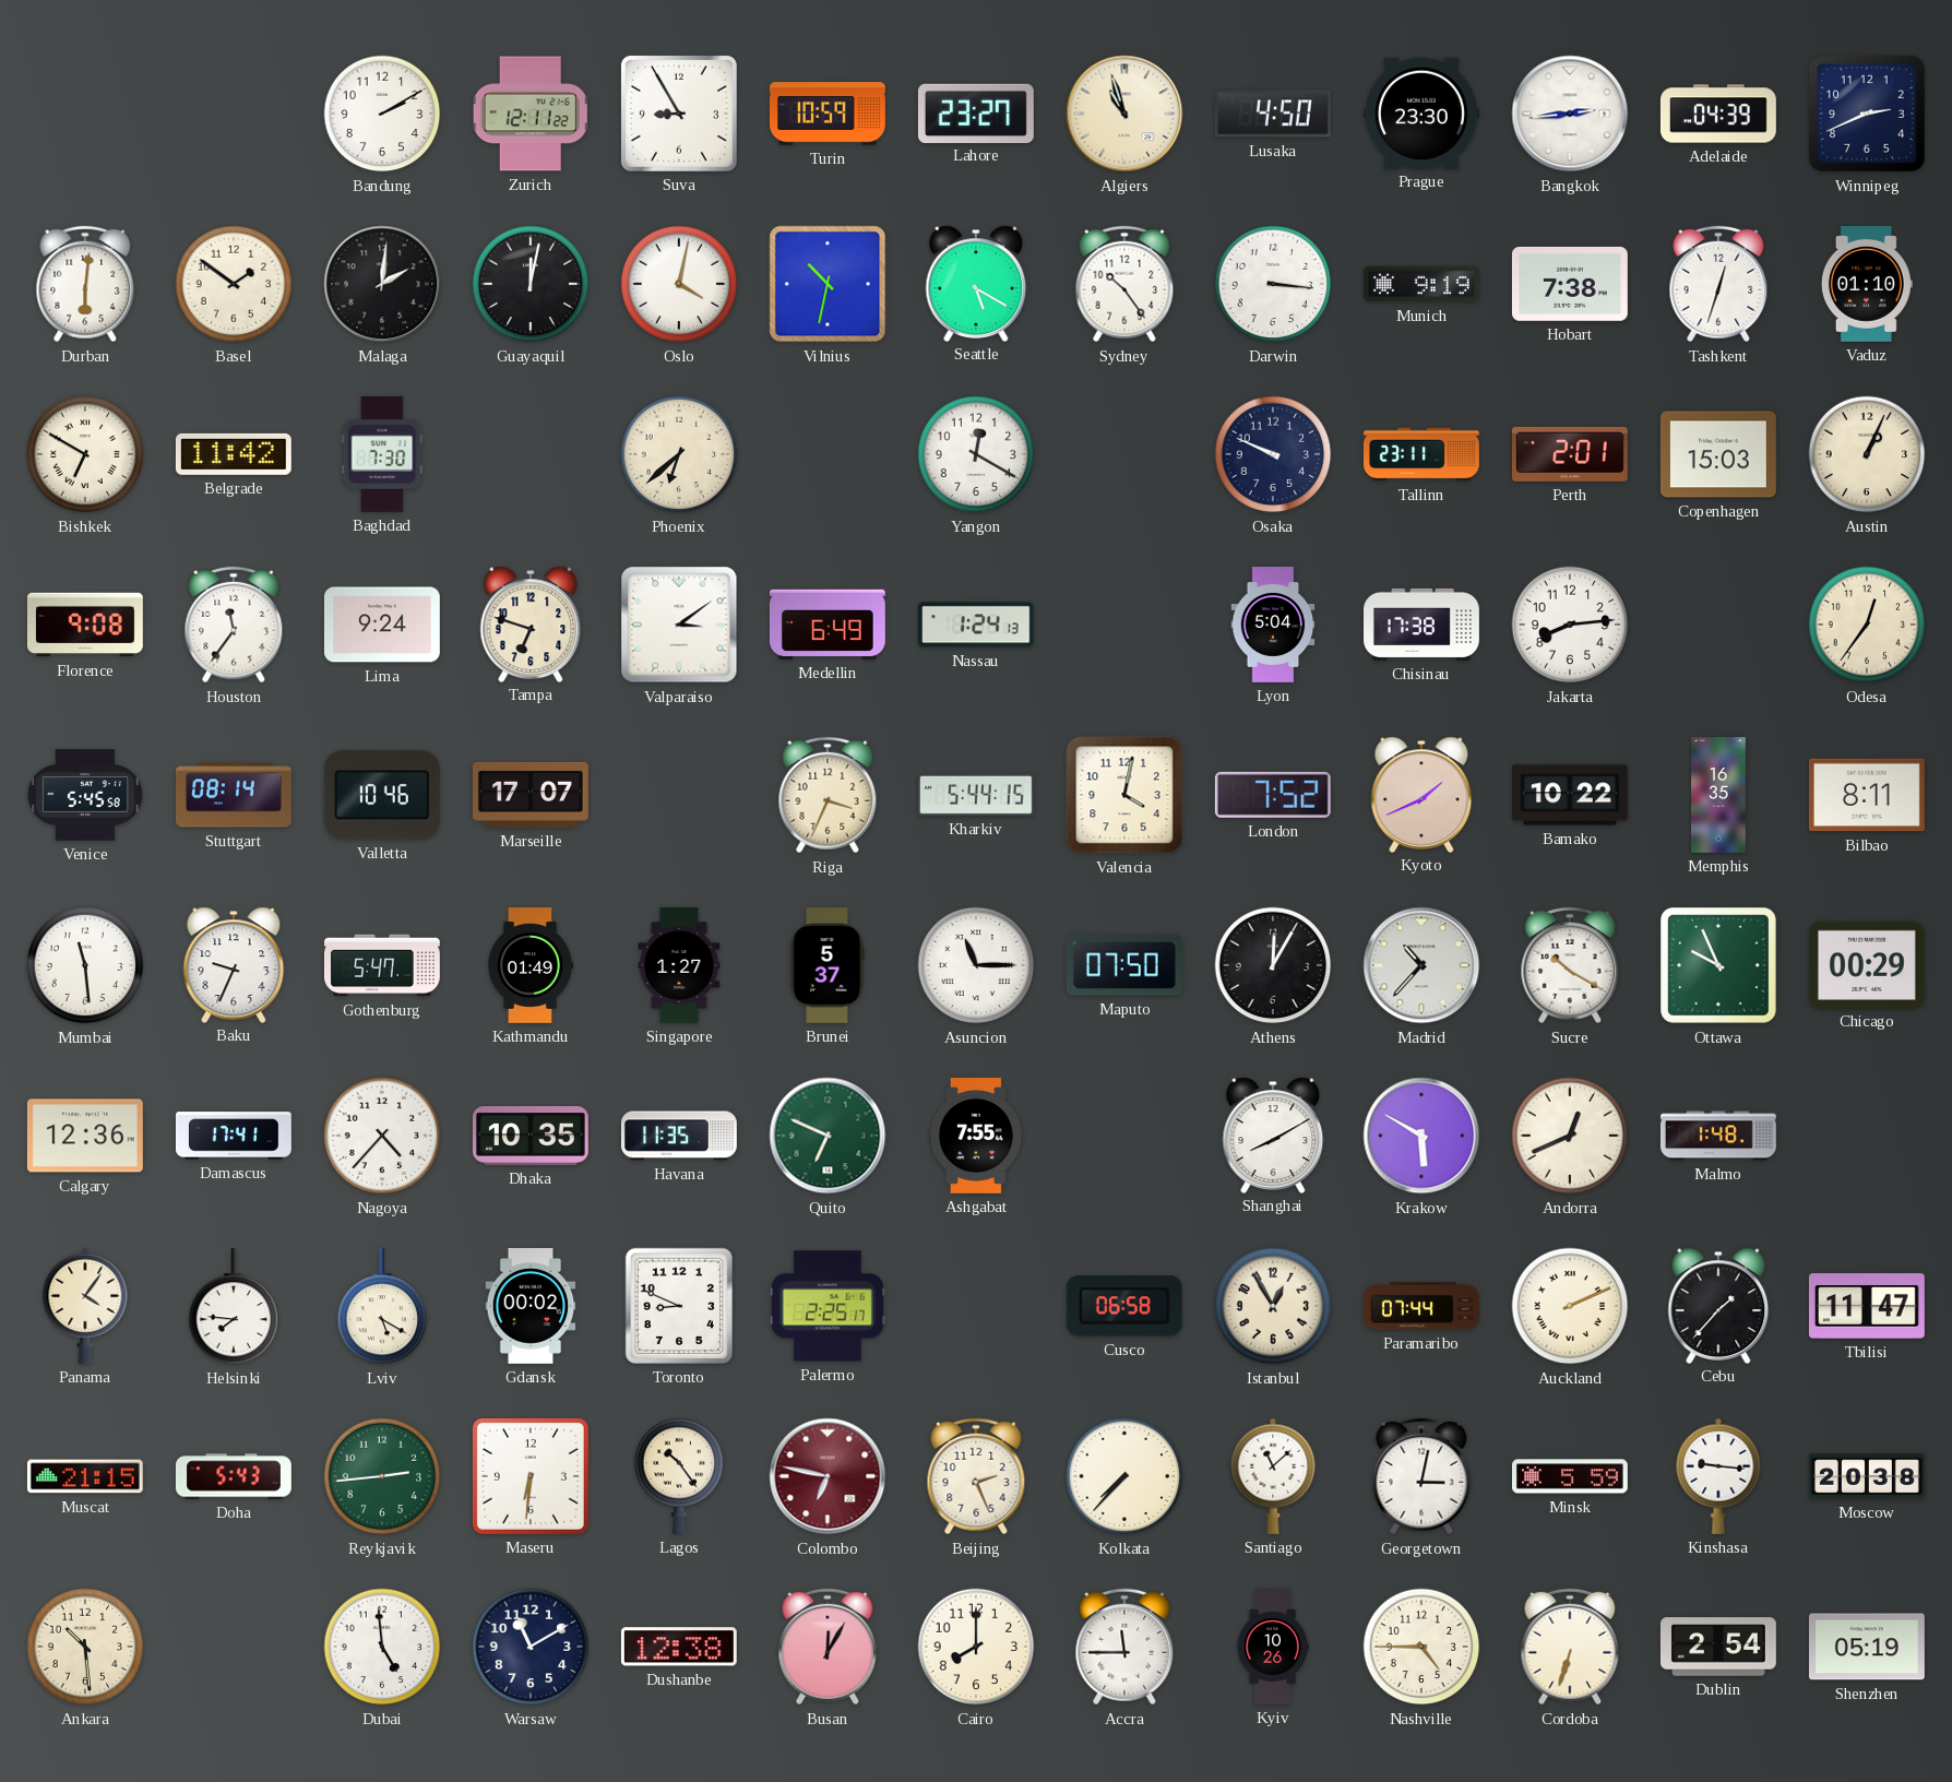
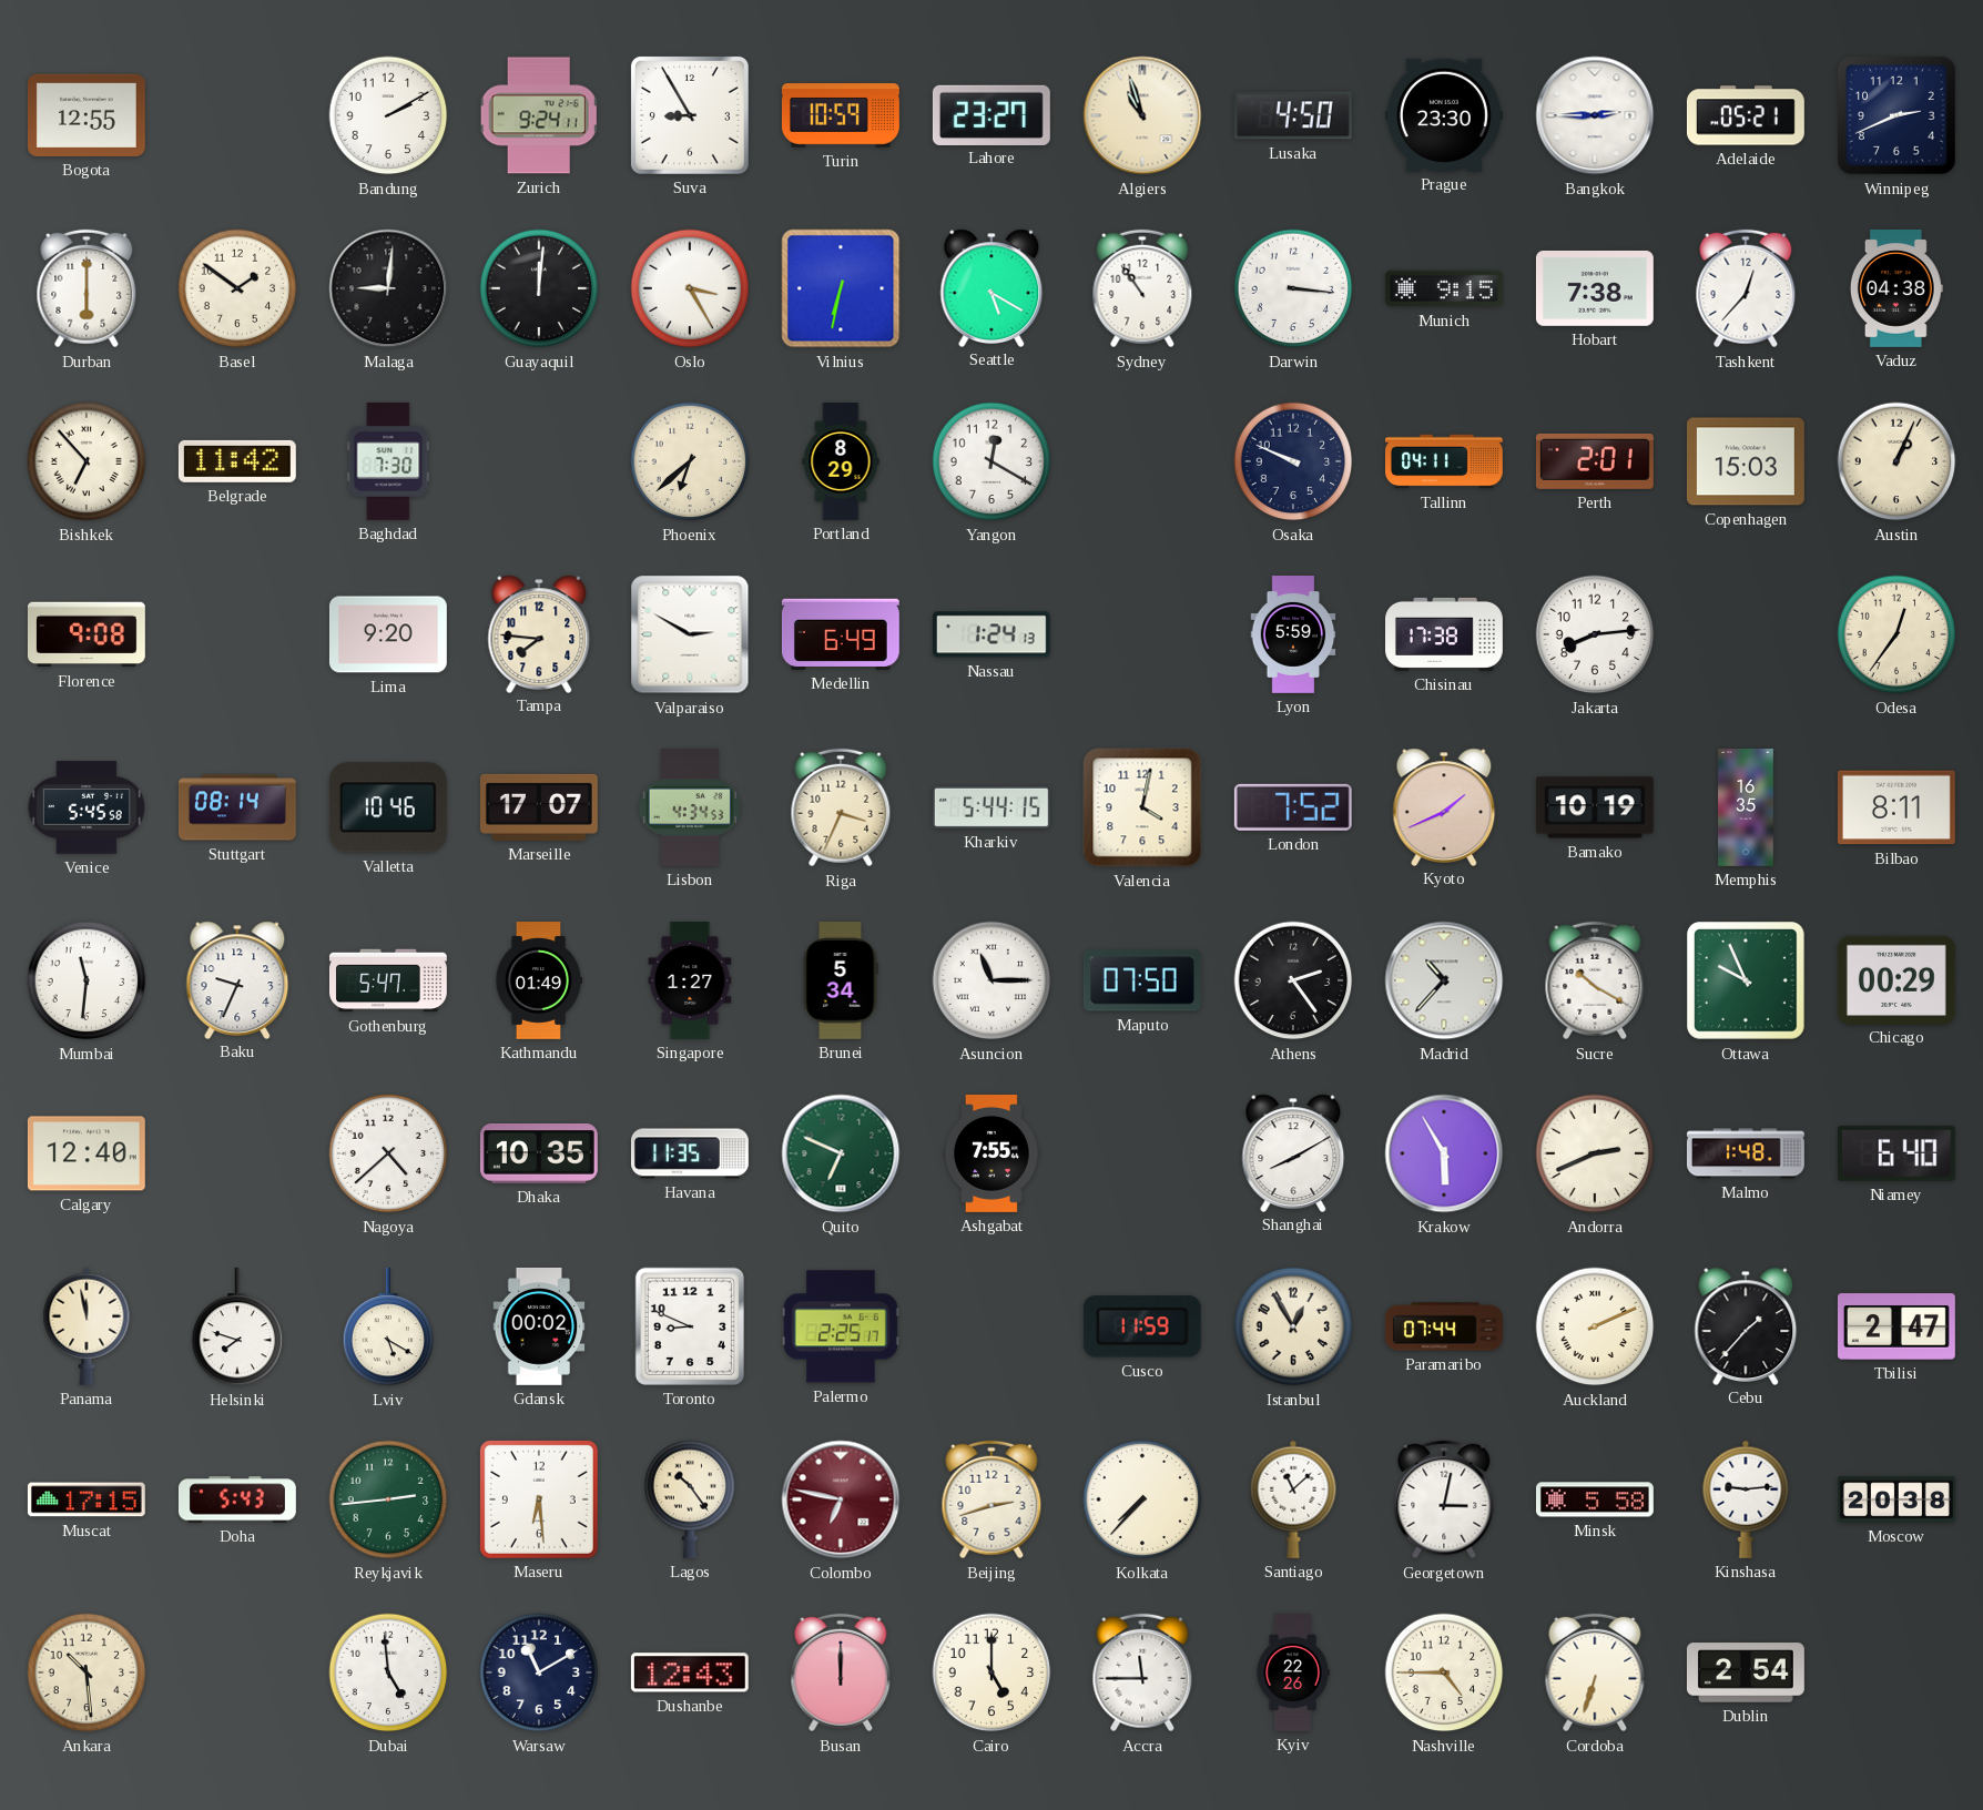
Bogota: none -> 12:55
Zurich: 12:11 -> 9:24
Bangkok: 2:44 -> 2:45
Adelaide: 04:39 -> 05:21
Durban: 6:01 -> 6:00
Malaga: 2:01 -> 9:01
Guayaquil: 12:02 -> 12:01
Oslo: 4:02 -> 3:25
Vilnius: 10:32 -> 6:32
Sydney: 10:24 -> 10:54
Munich: 9:19 -> 9:15
Tashkent: 12:33 -> 12:37
Vaduz: 01:10 -> 04:38
Bishkek: 6:50 -> 6:53
Portland: none -> 8:29
Tallinn: 23:11 -> 04:11
Houston: 11:36 -> none
Lima: 9:24 -> 9:20
Tampa: 6:48 -> 7:46
Valparaiso: 3:09 -> 2:50
Lyon: 5:04 -> 5:59
Lisbon: none -> 4:34
Bamako: 10:22 -> 10:19
Mumbai: 11:29 -> 11:31
Brunei: 5:37 -> 5:34
Athens: 12:05 -> 2:24
Calgary: 12:36 -> 12:40
Damascus: 17:41 -> none
Nagoya: 4:37 -> 4:38
Krakow: 5:50 -> 5:55
Andorra: 12:41 -> 2:41
Niamey: none -> 6:40
Panama: 4:06 -> 11:58
Helsinki: 7:46 -> 7:48
Cusco: 06:58 -> 11:59
Tbilisi: 11:47 -> 2:47
Muscat: 21:15 -> 17:15
Maseru: 6:31 -> 6:29
Beijing: 2:26 -> 2:42
Minsk: 5:59 -> 5:58
Kinshasa: 9:16 -> 9:14
Dushanbe: 12:38 -> 12:43
Busan: 12:05 -> 12:00
Cairo: 8:00 -> 5:00
Kyiv: 10:26 -> 22:26
Shenzhen: 05:19 -> none
